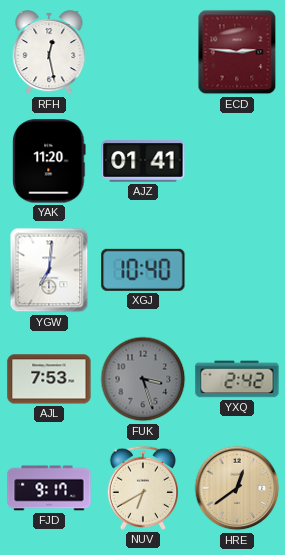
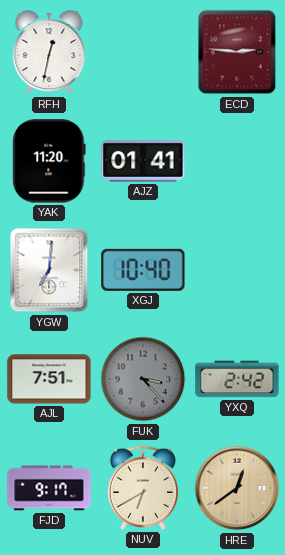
RFH: 12:28 -> 12:32
AJL: 7:53 -> 7:51
FUK: 3:27 -> 3:23
